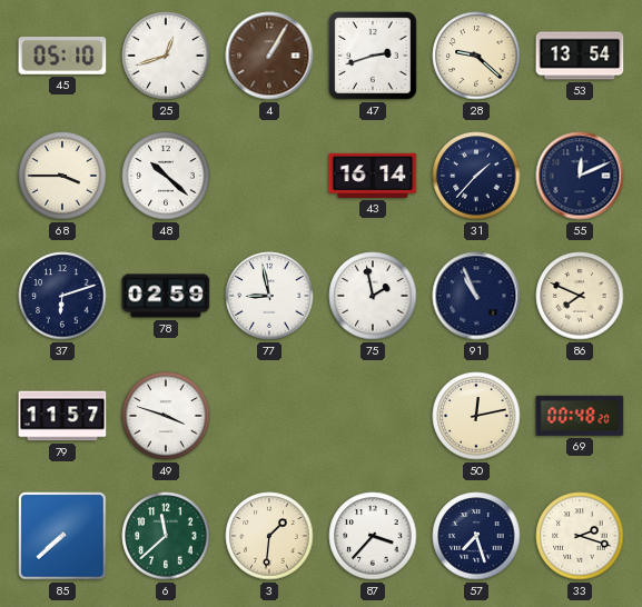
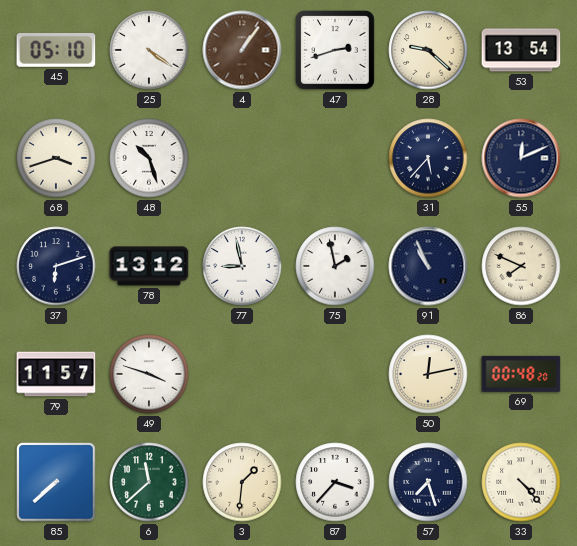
25: 12:42 -> 4:21
4: 1:05 -> 1:06
68: 3:45 -> 3:42
48: 10:22 -> 10:27
43: 16:14 -> none
31: 1:37 -> 5:37
78: 02:59 -> 13:12
33: 2:18 -> 4:23
